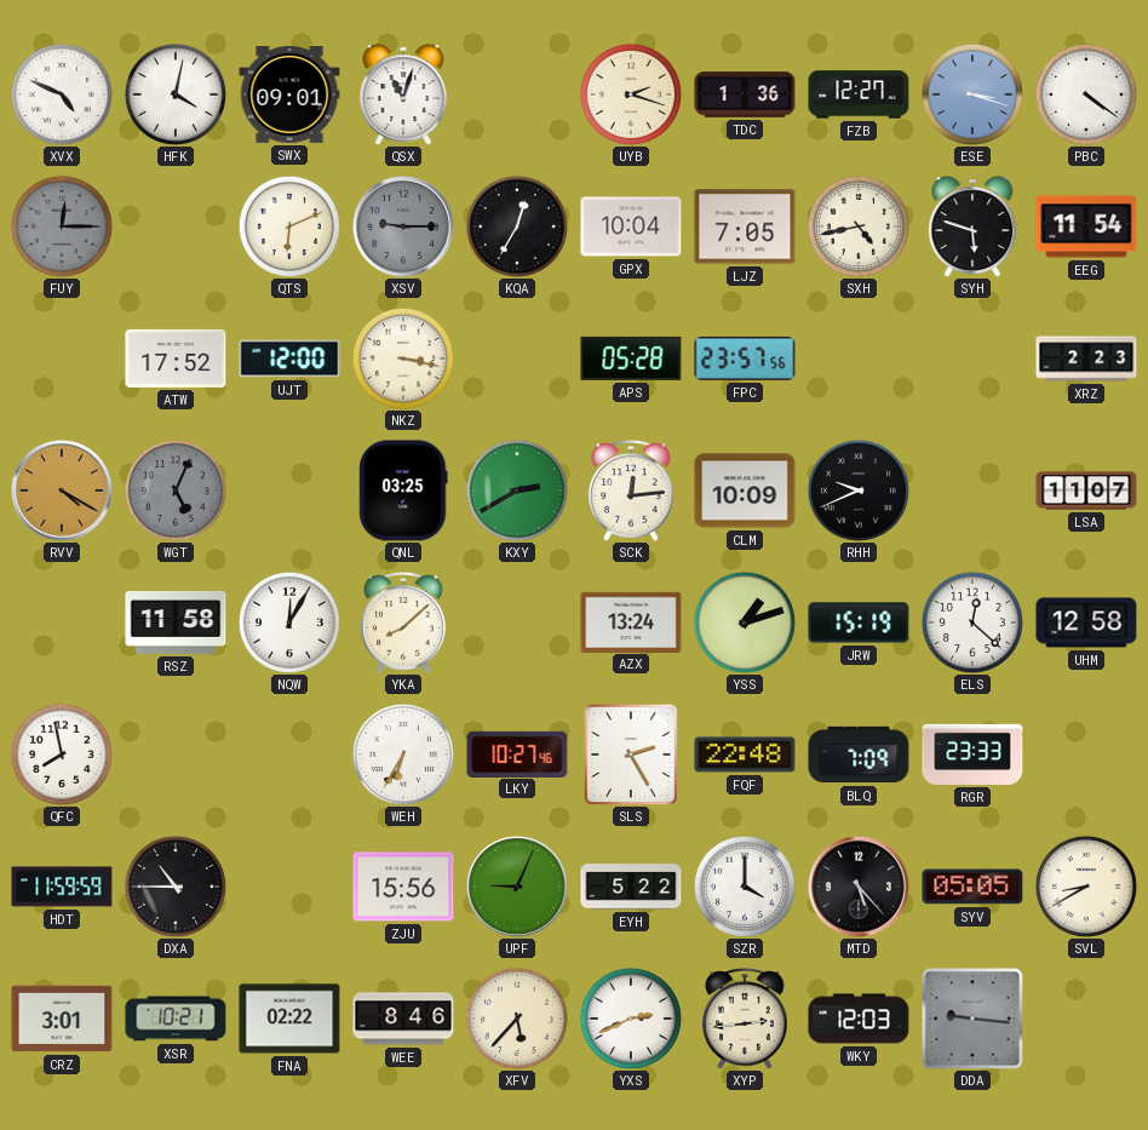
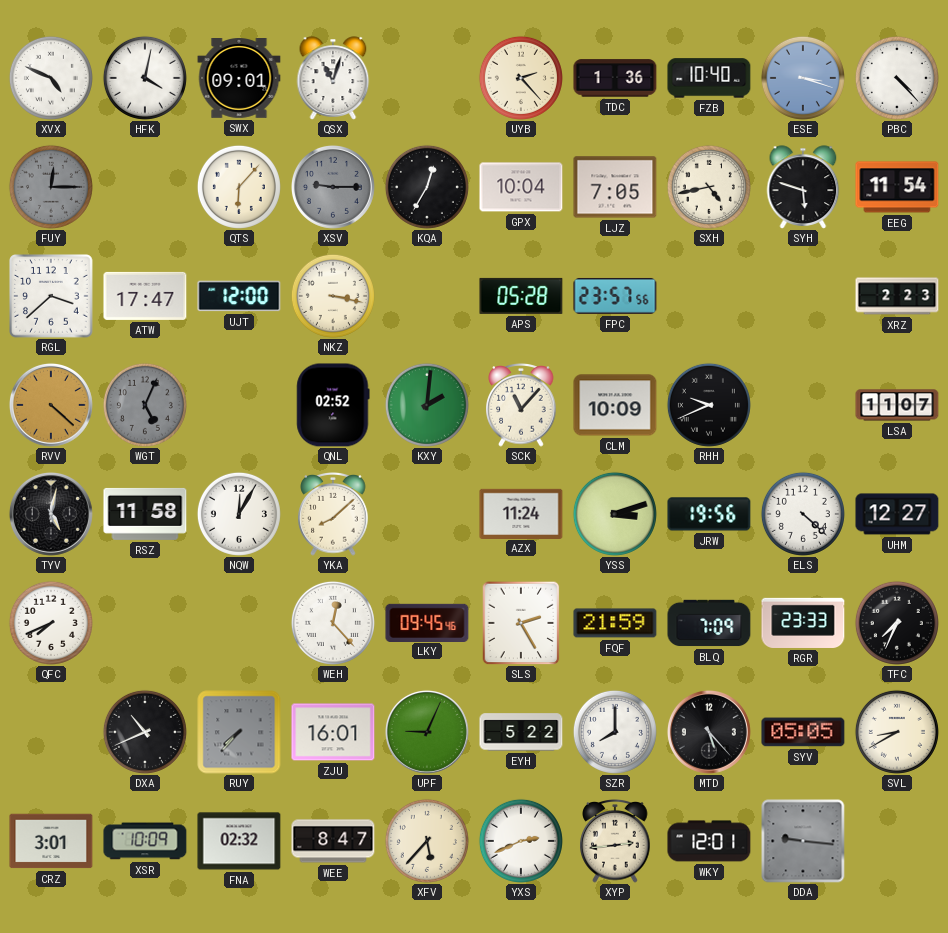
UYB: 2:18 -> 2:23
FZB: 12:27 -> 10:40
PBC: 4:21 -> 4:23
QTS: 6:11 -> 6:07
RGL: none -> 3:38
ATW: 17:52 -> 17:47
RVV: 4:20 -> 4:22
QNL: 03:25 -> 02:52
KXY: 2:40 -> 2:01
SCK: 12:14 -> 11:07
TYV: none -> 5:02
AZX: 13:24 -> 11:24
YSS: 1:12 -> 3:12
JRW: 15:19 -> 19:56
ELS: 12:22 -> 4:22
UHM: 12:58 -> 12:27
QFC: 7:58 -> 7:41
WEH: 6:35 -> 12:23
LKY: 10:27 -> 09:45
FQF: 22:48 -> 21:59
TFC: none -> 7:34
HDT: 11:59 -> none
DXA: 10:45 -> 10:41
RUY: none -> 7:37
ZJU: 15:56 -> 16:01
SZR: 4:00 -> 8:00
XSR: 10:21 -> 10:09
FNA: 02:22 -> 02:32
WEE: 8:46 -> 8:47
WKY: 12:03 -> 12:01
